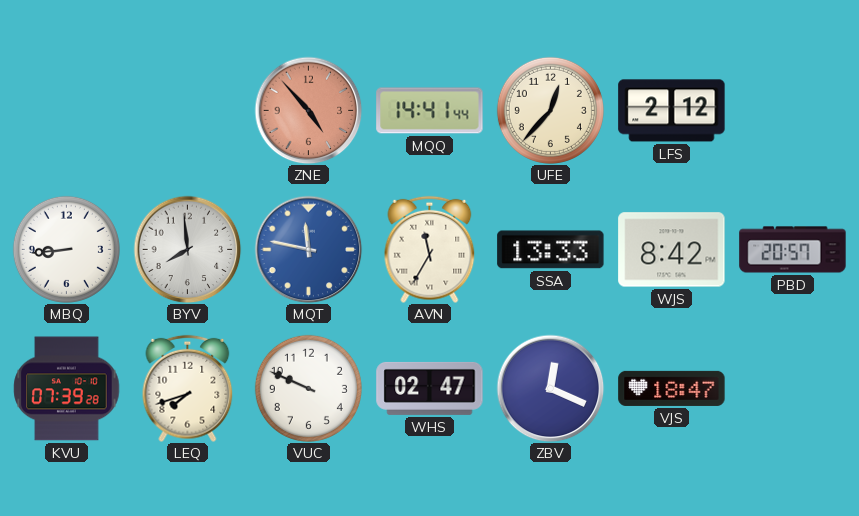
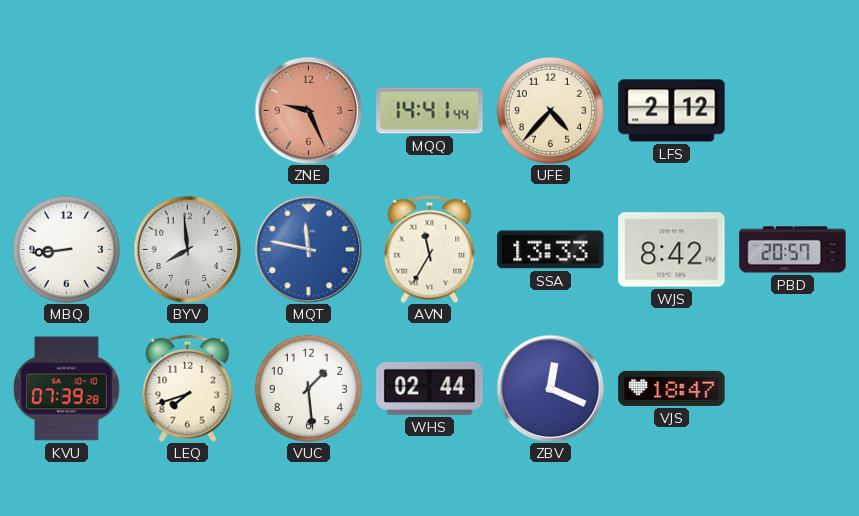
ZNE: 4:53 -> 9:26
UFE: 12:37 -> 4:37
VUC: 9:49 -> 1:29
WHS: 02:47 -> 02:44
